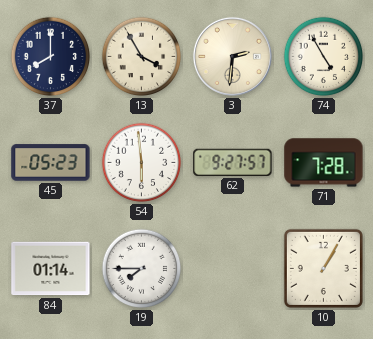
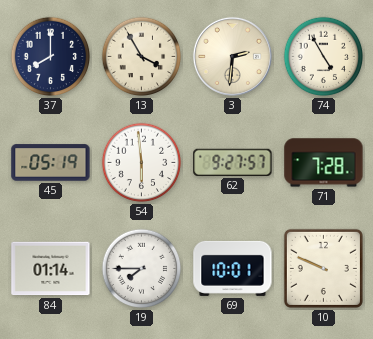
45: 05:23 -> 05:19
69: none -> 10:01
10: 1:05 -> 9:49
